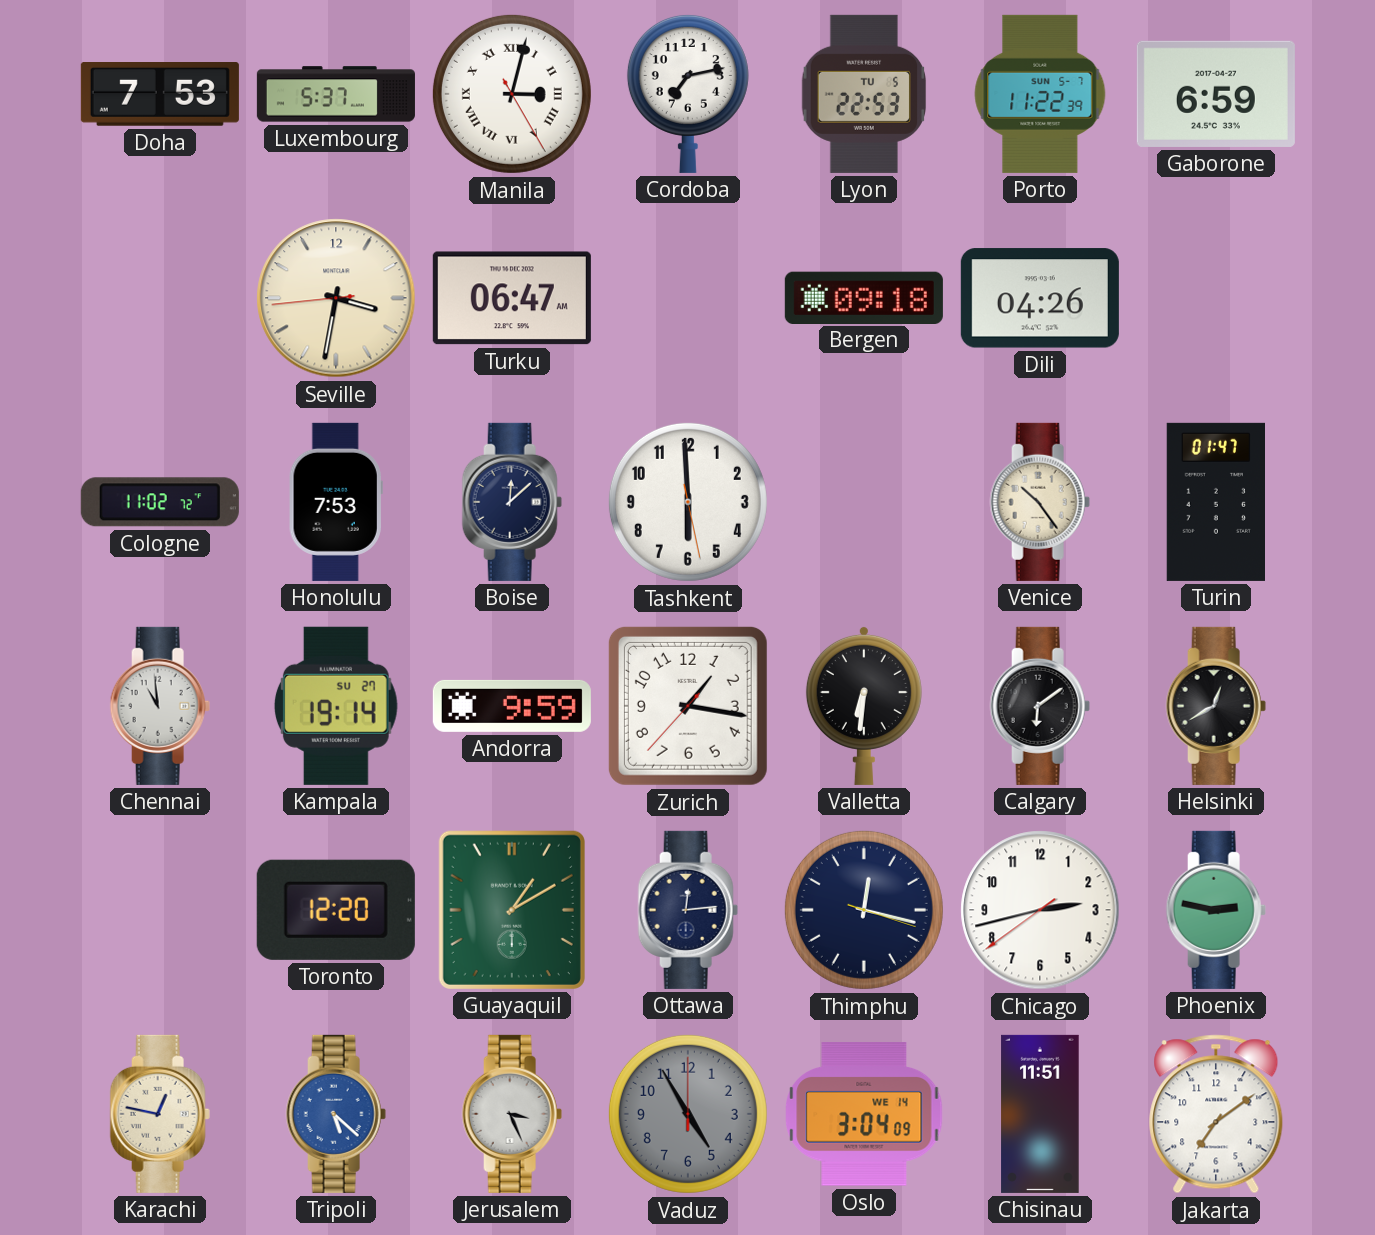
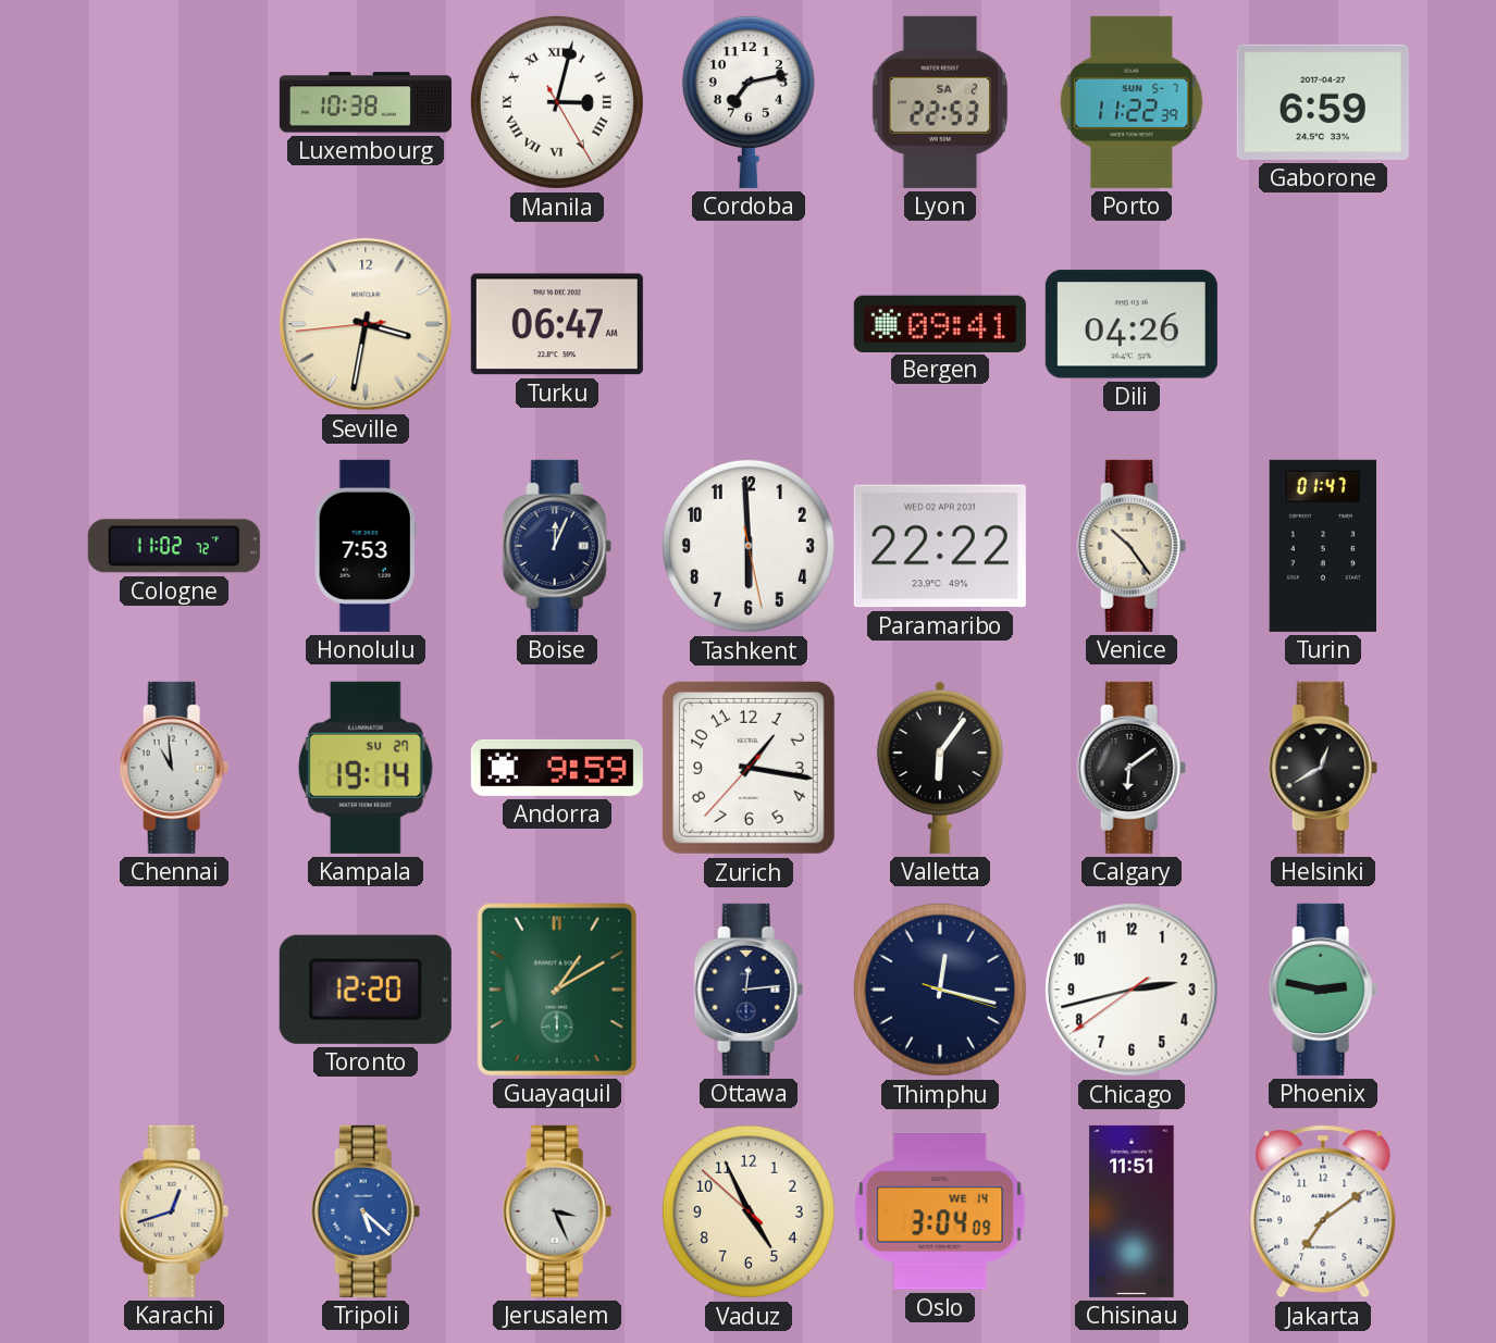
Doha: 7:53 -> none
Luxembourg: 5:37 -> 10:38
Lyon date: TU 5 -> SA 2
Bergen: 09:18 -> 09:41
Boise: 12:08 -> 12:04
Paramaribo: none -> 22:22
Valletta: 6:31 -> 6:06
Karachi: 12:47 -> 12:42
Vaduz: 4:55:00 -> 4:55:52
Vaduz dial: grey -> cream
